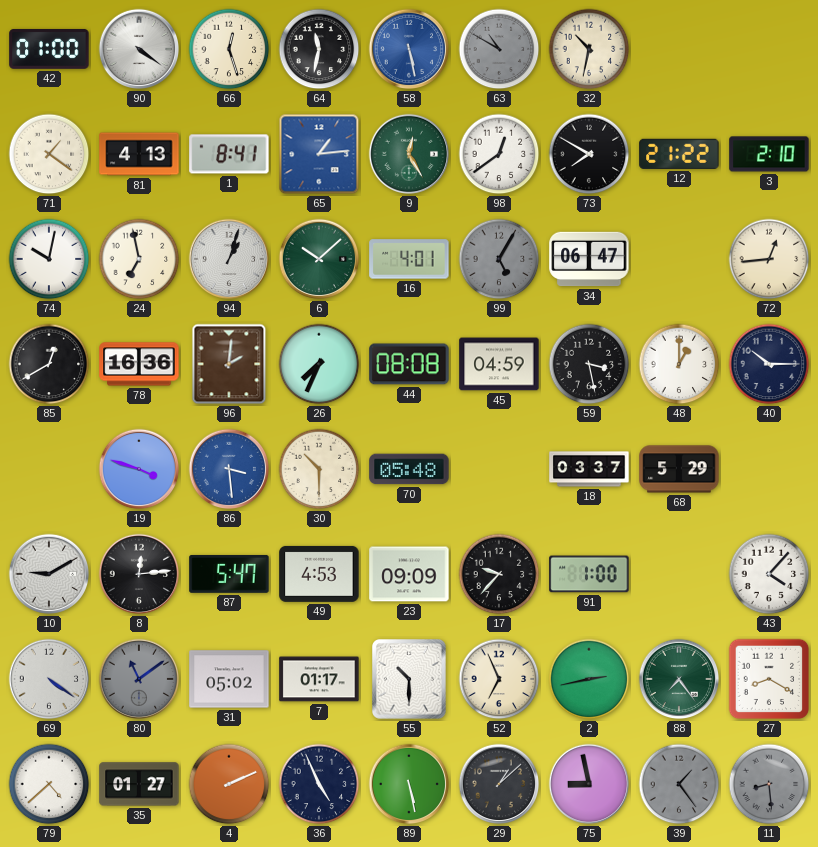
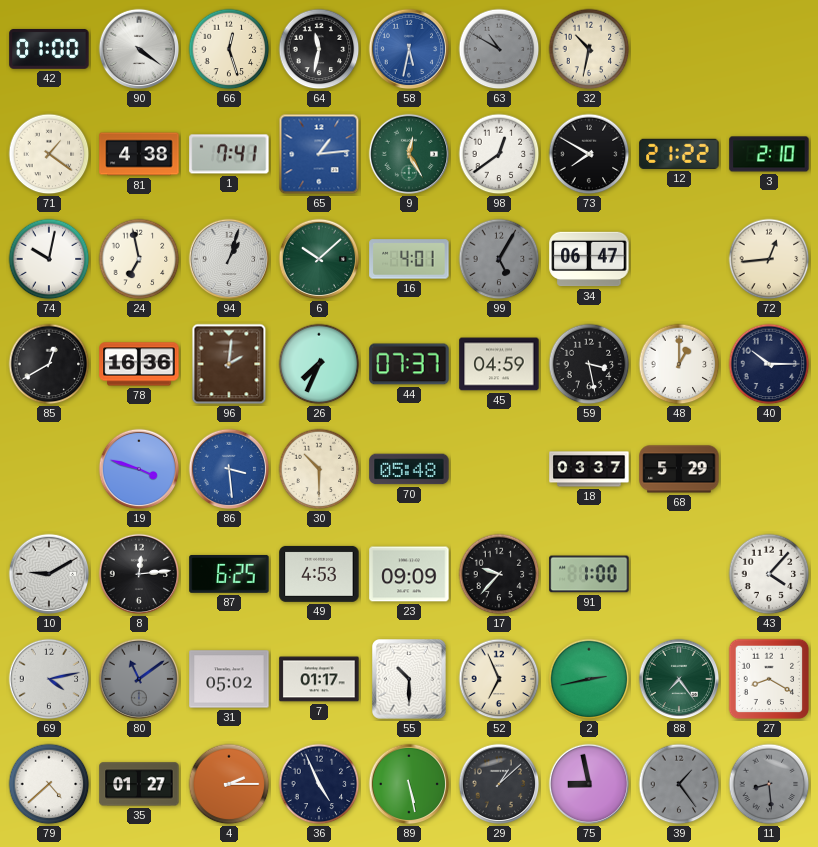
58: 5:28 -> 5:32
81: 4:13 -> 4:38
1: 8:41 -> 7:41
44: 08:08 -> 07:37
87: 5:47 -> 6:25
69: 4:21 -> 4:13
4: 2:11 -> 2:15
